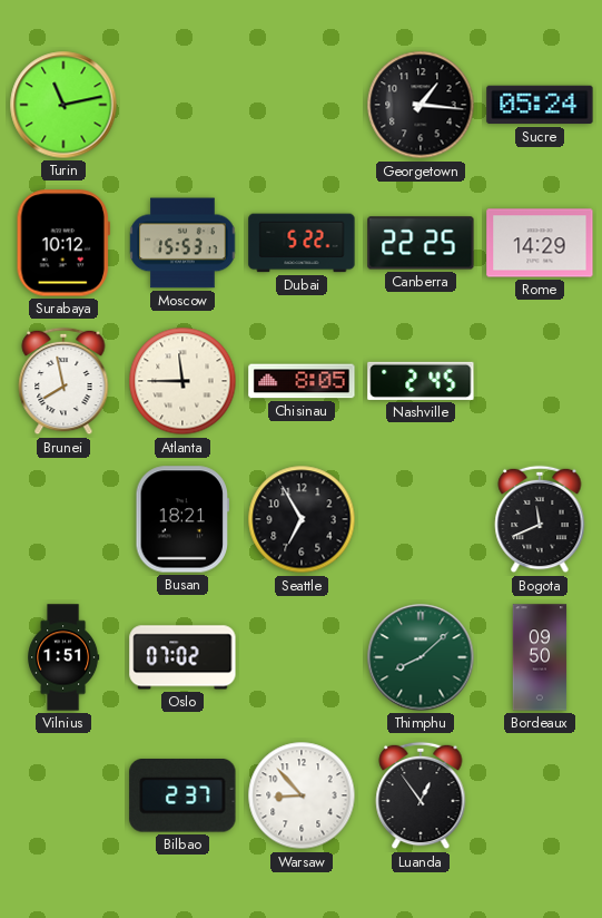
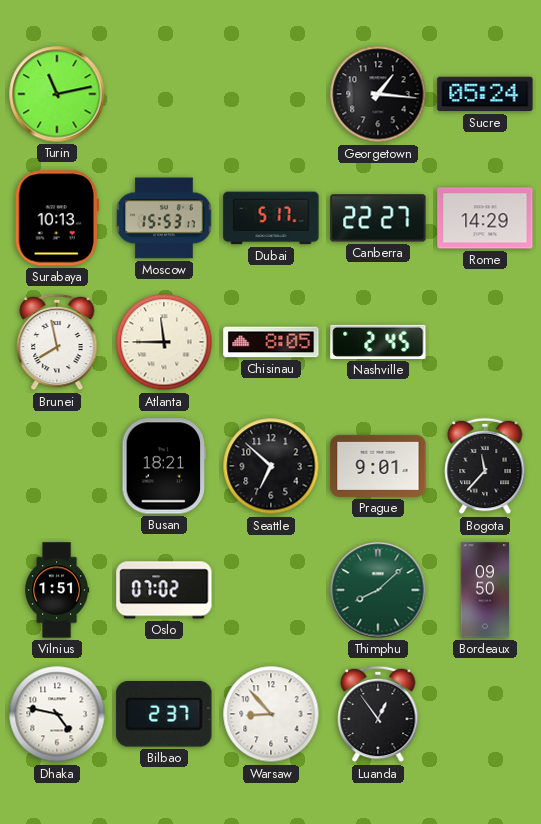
Surabaya: 10:12 -> 10:13
Dubai: 5:22 -> 5:17
Canberra: 22:25 -> 22:27
Seattle: 6:55 -> 6:52
Prague: none -> 9:01
Bogota: 11:41 -> 11:37
Dhaka: none -> 4:47
